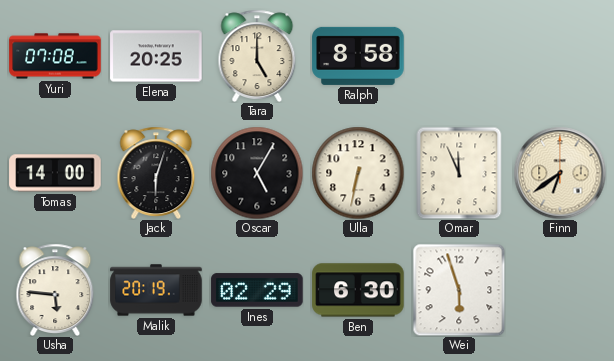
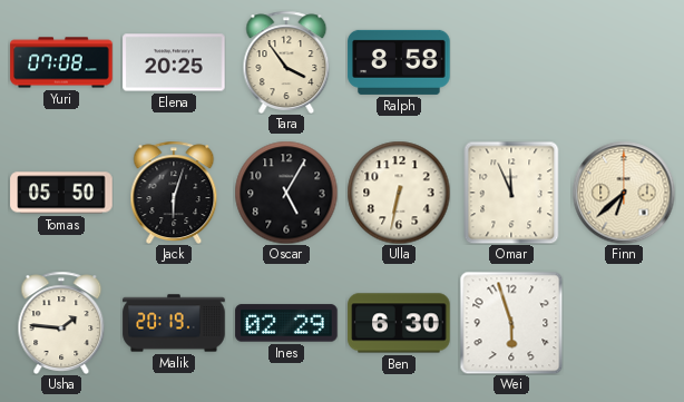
Tara: 5:00 -> 3:54
Tomas: 14:00 -> 05:50
Finn: 6:39 -> 6:38
Usha: 5:46 -> 1:46
